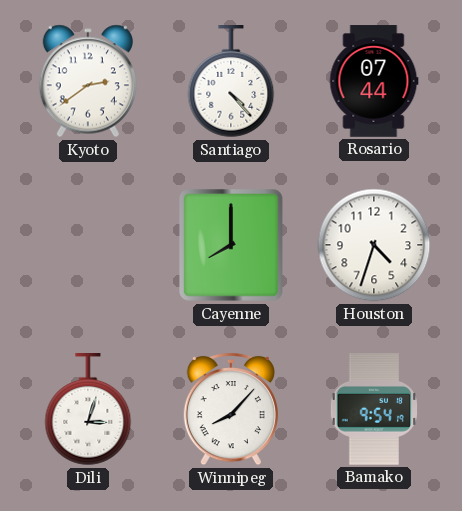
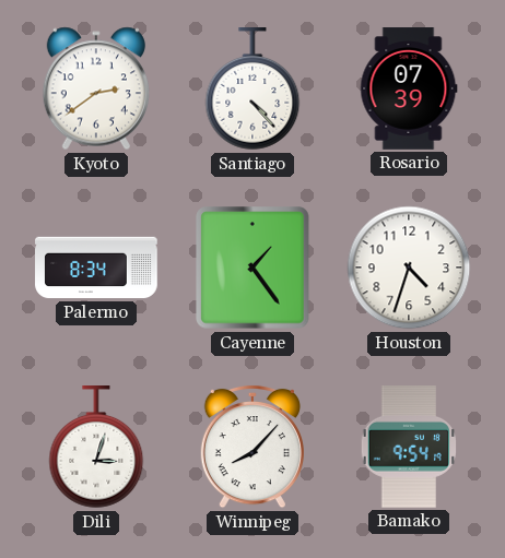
Rosario: 07:44 -> 07:39
Palermo: none -> 8:34
Cayenne: 8:00 -> 1:24
